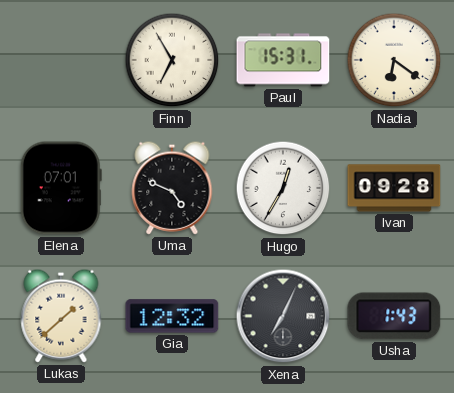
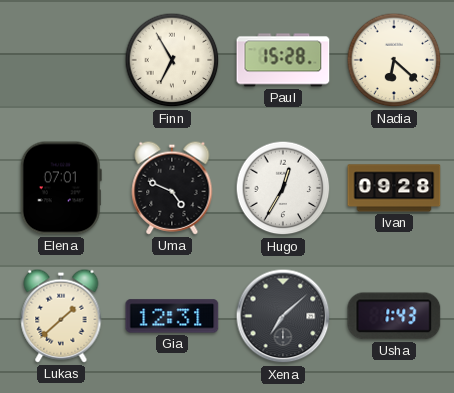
Paul: 15:31 -> 15:28
Nadia: 6:21 -> 6:22
Gia: 12:32 -> 12:31
Xena: 7:04 -> 7:08
